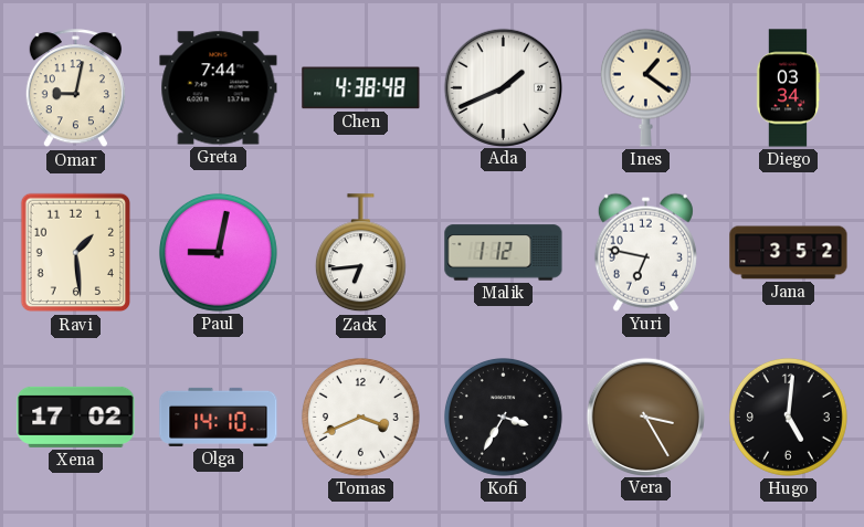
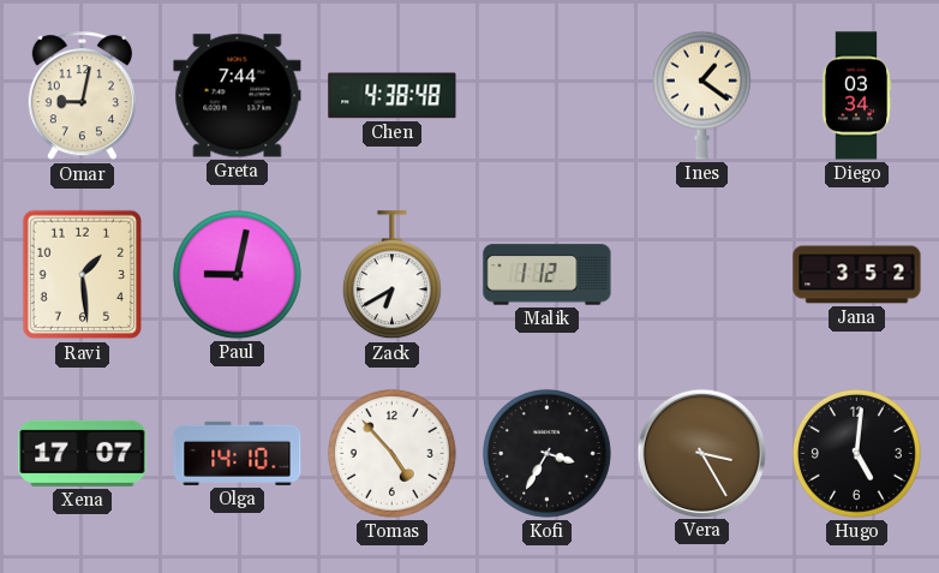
Ada: 1:41 -> none
Zack: 6:44 -> 6:40
Yuri: 6:47 -> none
Xena: 17:02 -> 17:07
Tomas: 3:41 -> 4:53
